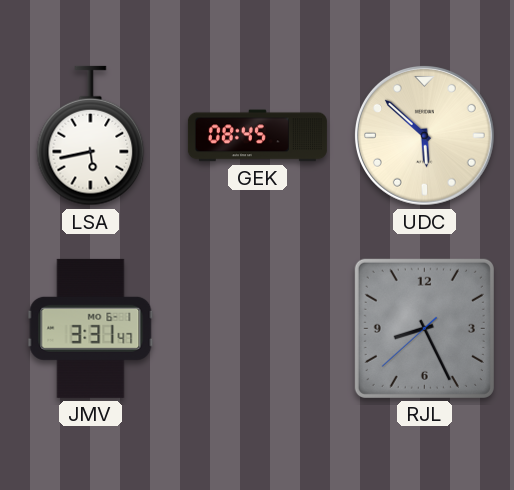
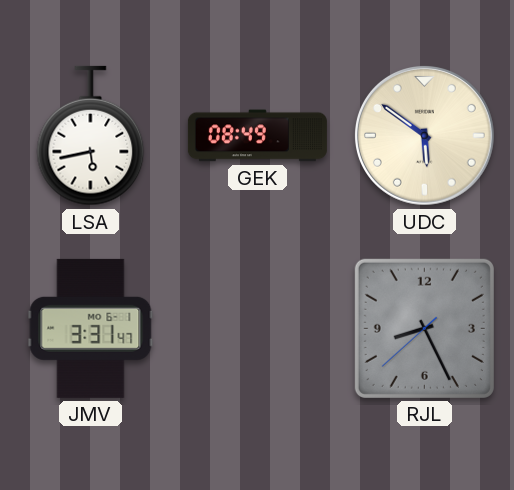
GEK: 08:45 -> 08:49
UDC: 5:52 -> 5:51
